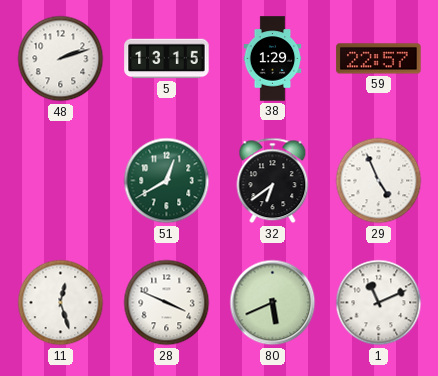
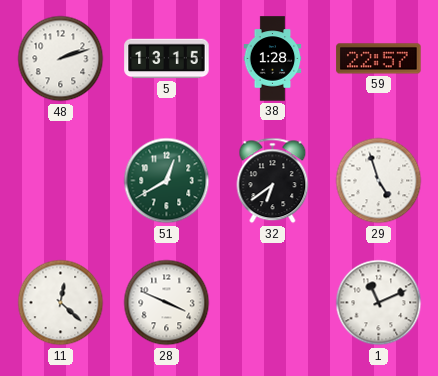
38: 1:29 -> 1:28
29: 4:56 -> 4:57
11: 12:27 -> 12:22
80: 5:41 -> none
